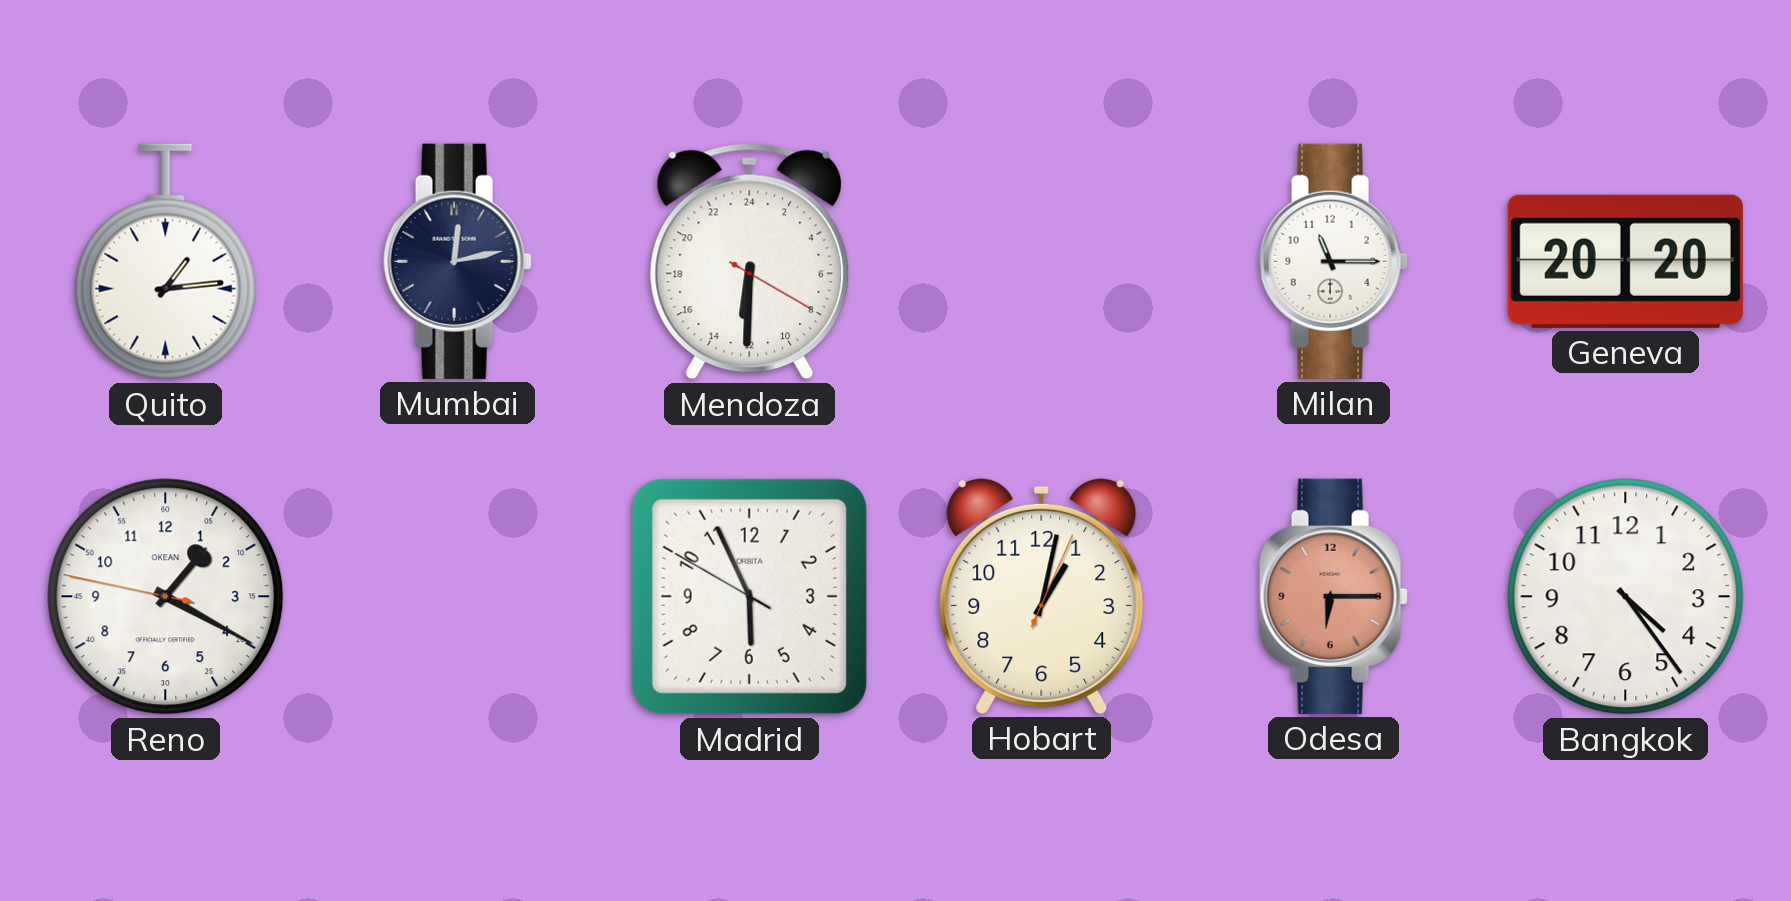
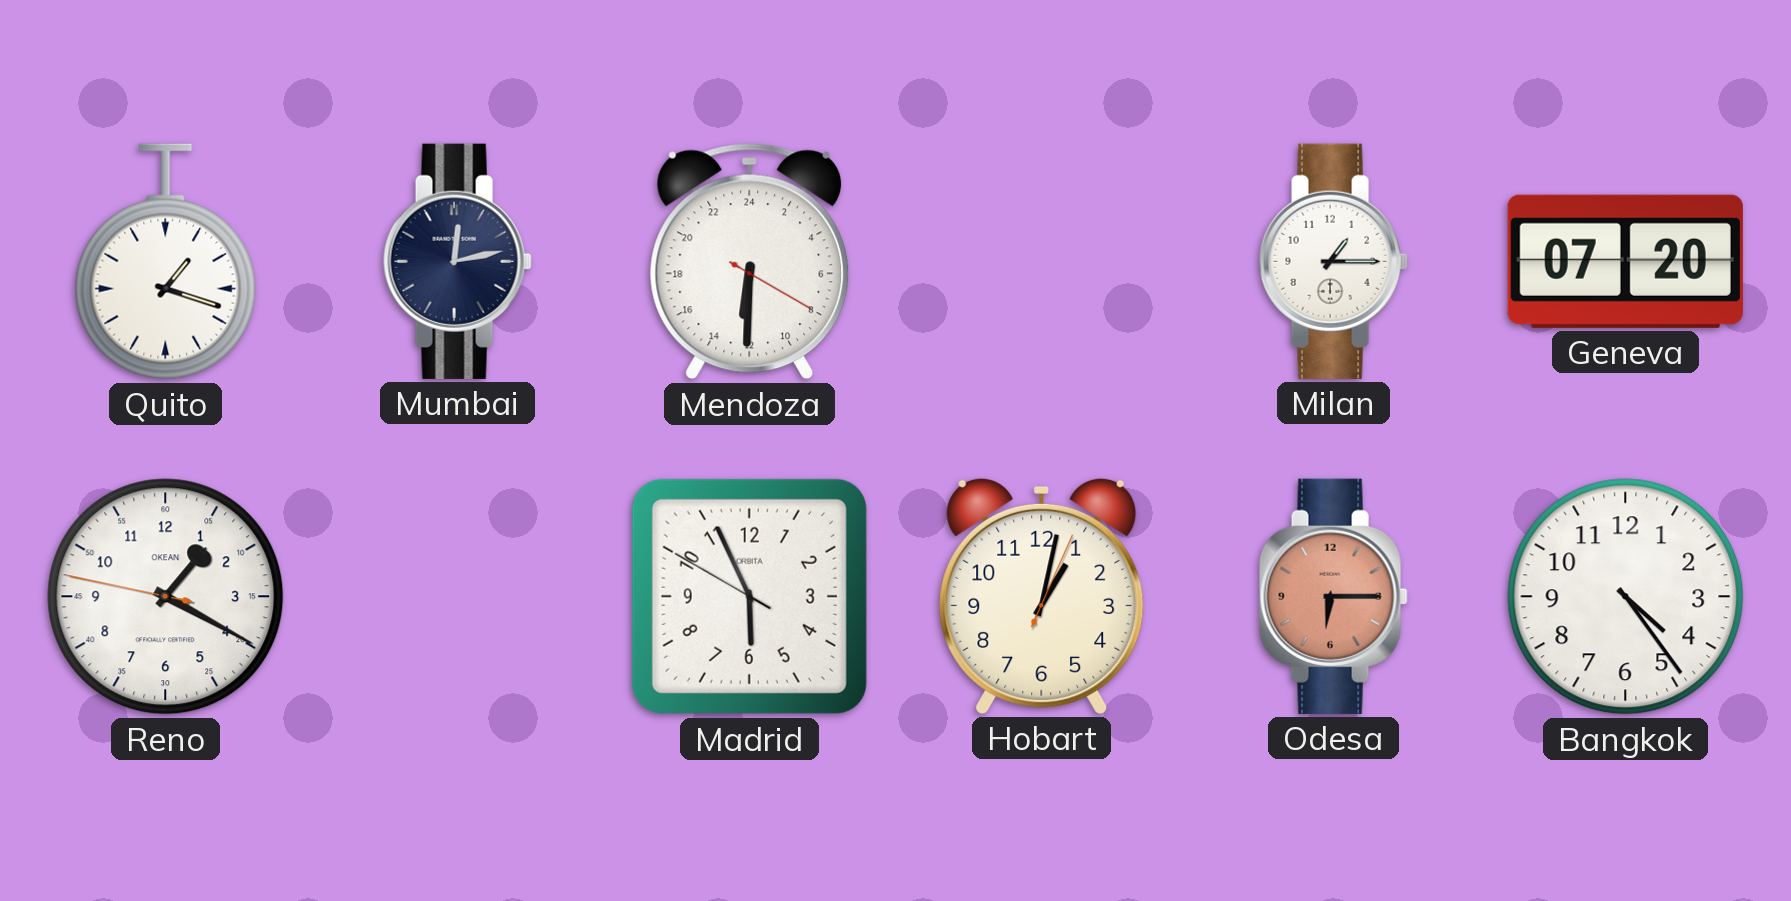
Quito: 1:14 -> 1:18
Milan: 11:15 -> 1:15
Geneva: 20:20 -> 07:20
